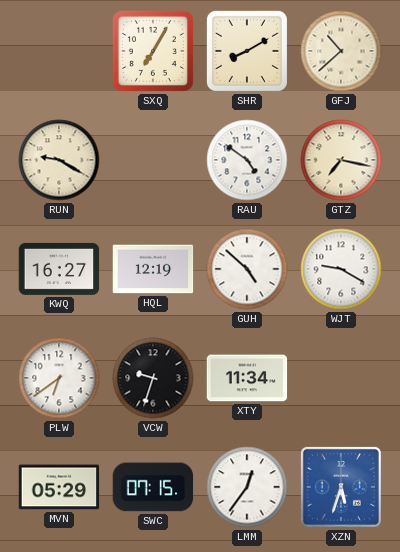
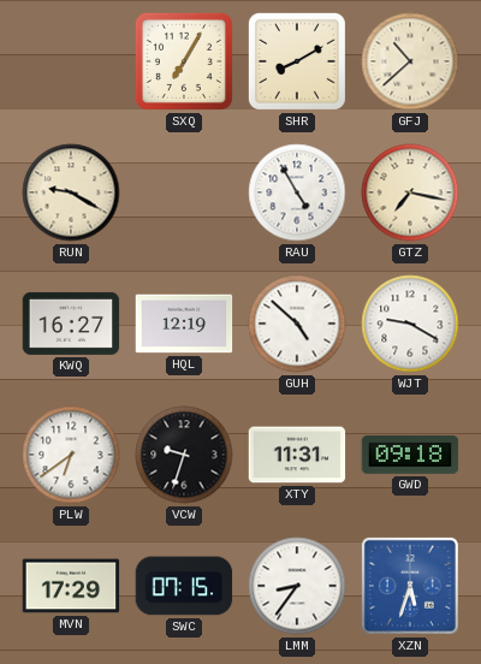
RAU: 4:51 -> 4:55
XTY: 11:34 -> 11:31
GWD: none -> 09:18
MVN: 05:29 -> 17:29
LMM: 12:36 -> 8:36
